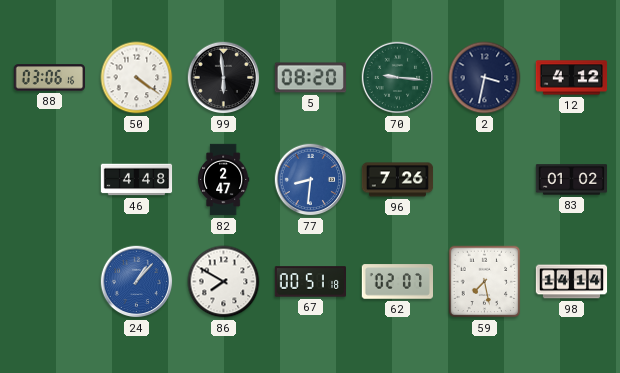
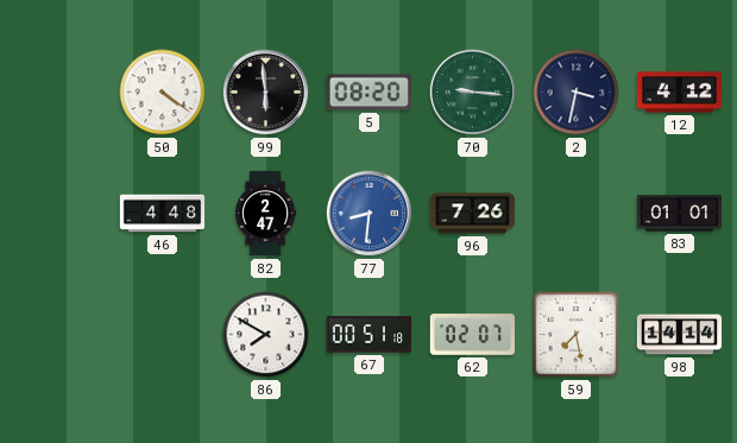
88: 03:06 -> none
83: 01:02 -> 01:01
24: 1:07 -> none
